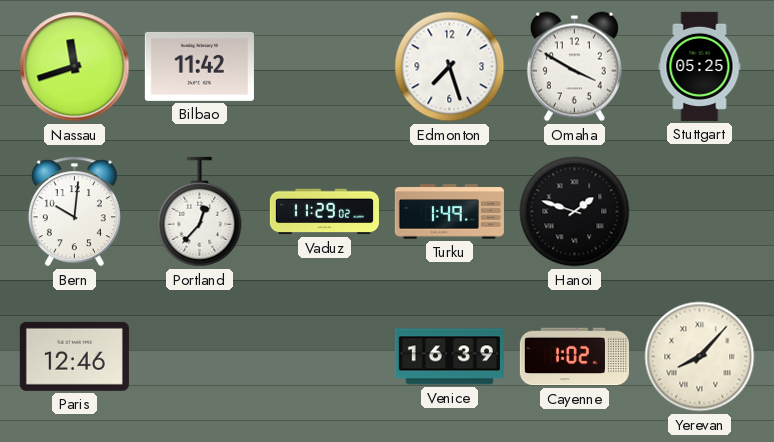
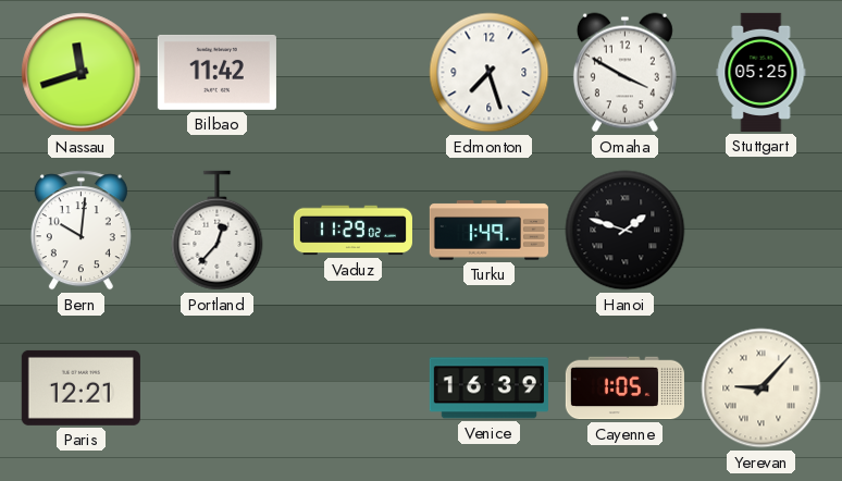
Paris: 12:46 -> 12:21
Cayenne: 1:02 -> 1:05
Yerevan: 8:07 -> 9:07
